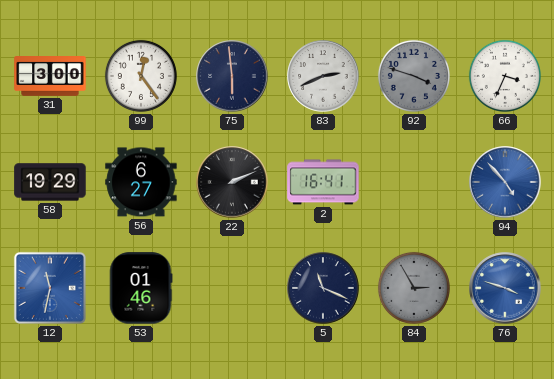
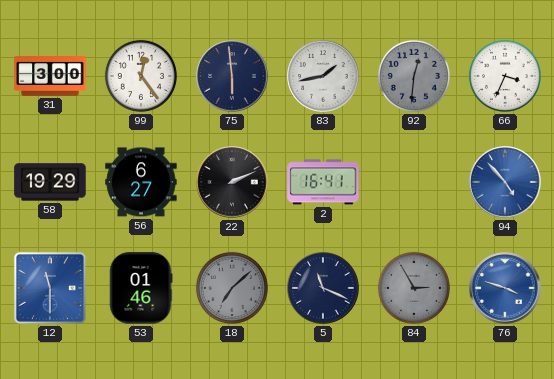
83: 2:41 -> 1:43
92: 3:48 -> 12:31
12: 11:32 -> 11:30
18: none -> 7:08
